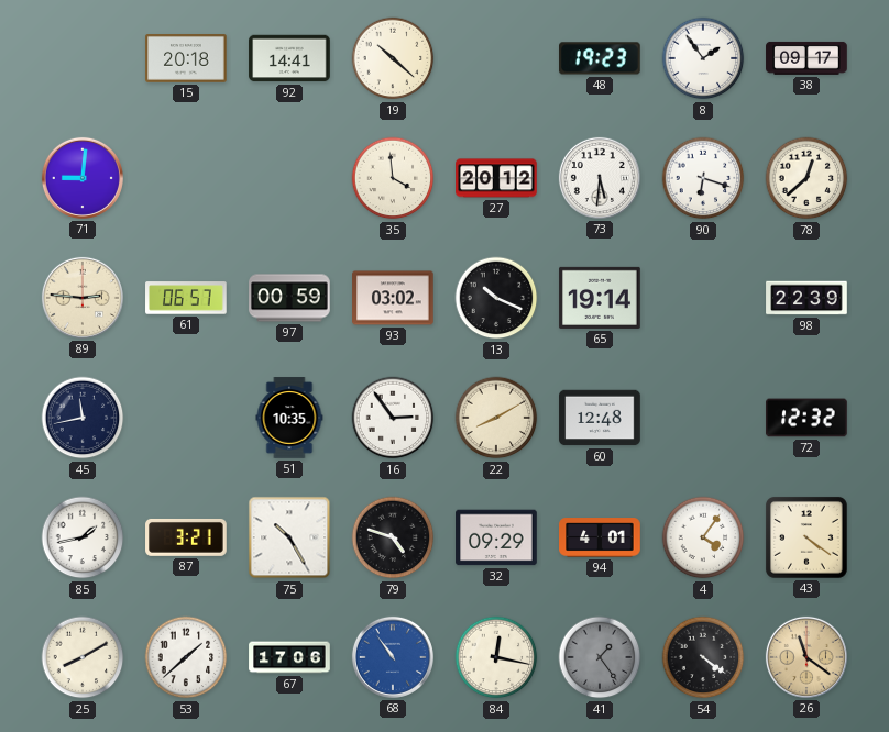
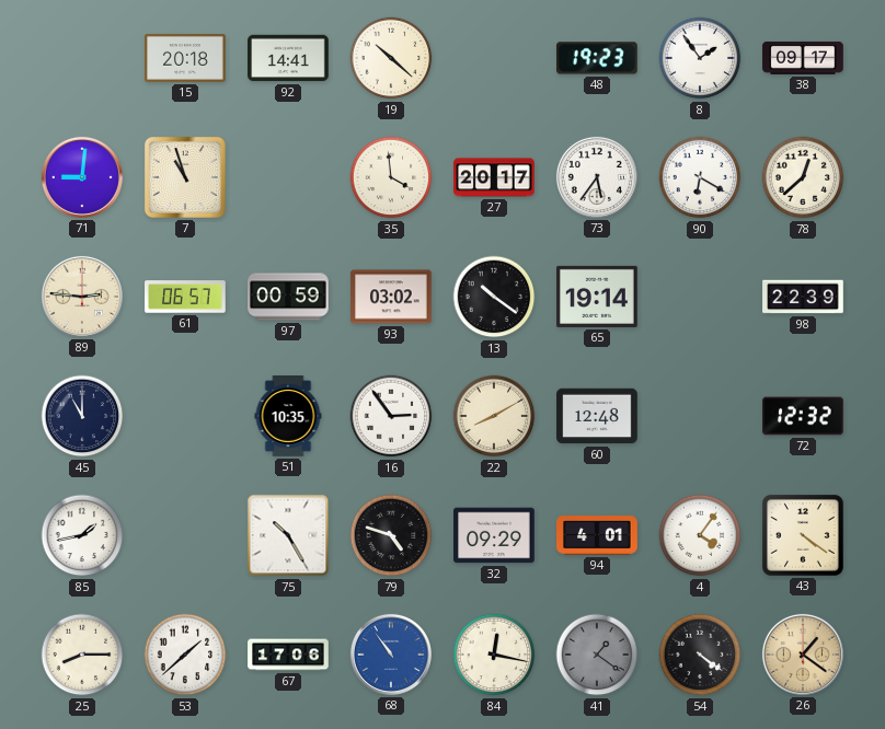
7: none -> 10:57
27: 20:12 -> 20:17
73: 5:31 -> 5:36
90: 6:18 -> 6:20
13: 10:19 -> 10:21
45: 11:43 -> 11:00
87: 3:21 -> none
25: 8:10 -> 8:15
41: 1:24 -> 1:21
26: 11:21 -> 1:21
